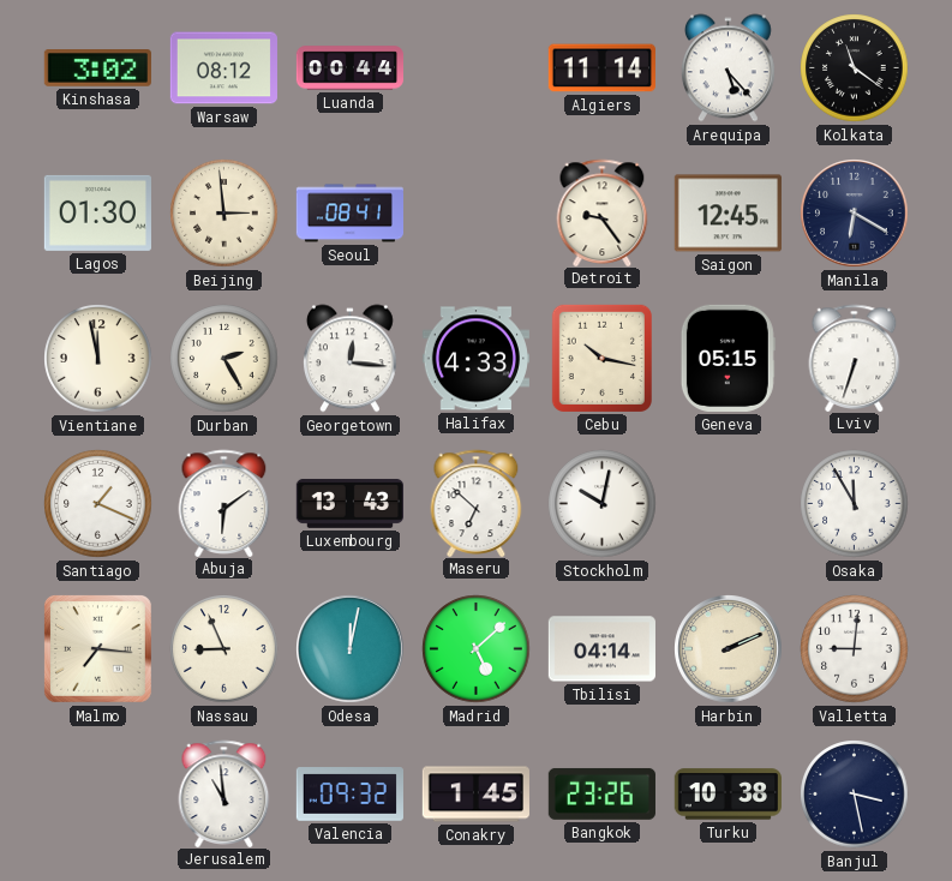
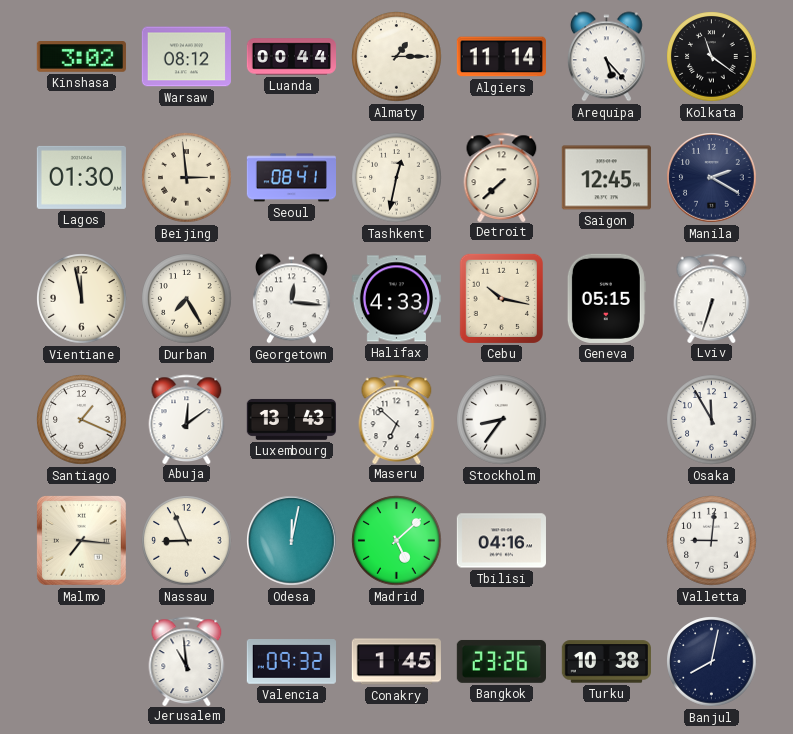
Almaty: none -> 1:15
Tashkent: none -> 12:32
Detroit: 9:24 -> 7:38
Manila: 6:20 -> 2:20
Durban: 2:25 -> 7:25
Abuja: 6:09 -> 12:09
Stockholm: 10:02 -> 8:36
Tbilisi: 04:14 -> 04:16
Harbin: 2:11 -> none
Banjul: 3:28 -> 8:02
